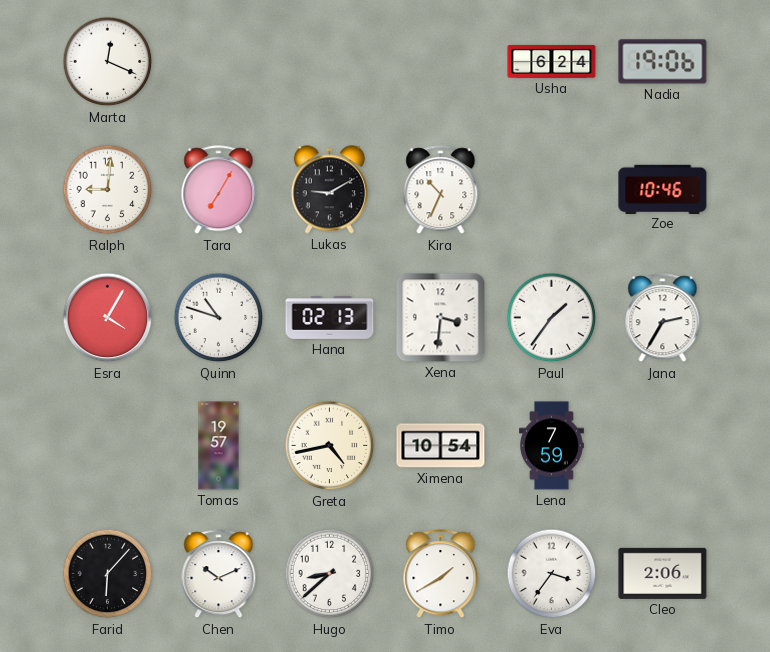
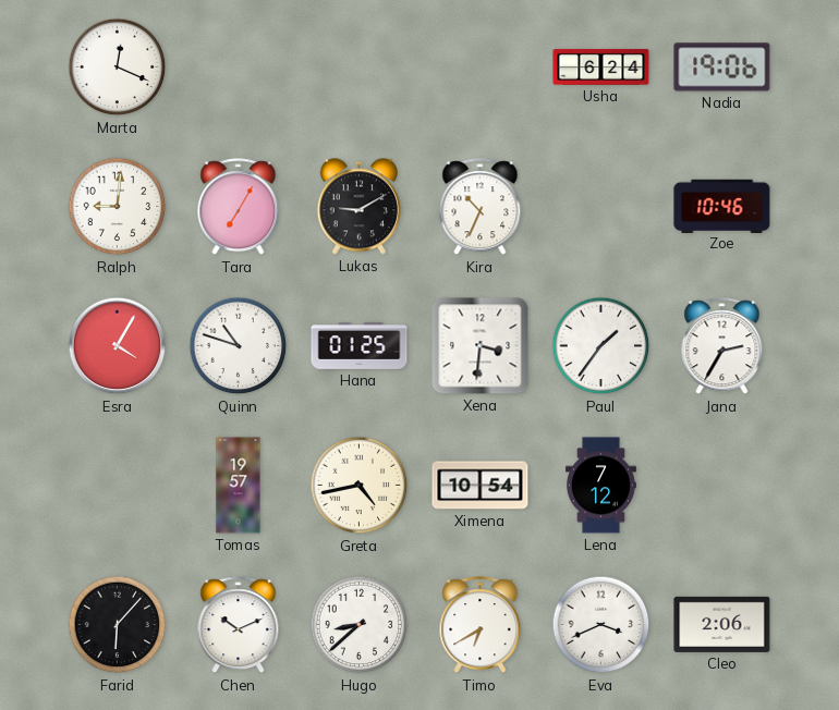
Hana: 02:13 -> 01:25
Lena: 7:59 -> 7:12
Timo: 1:40 -> 6:40
Eva: 3:36 -> 3:41
